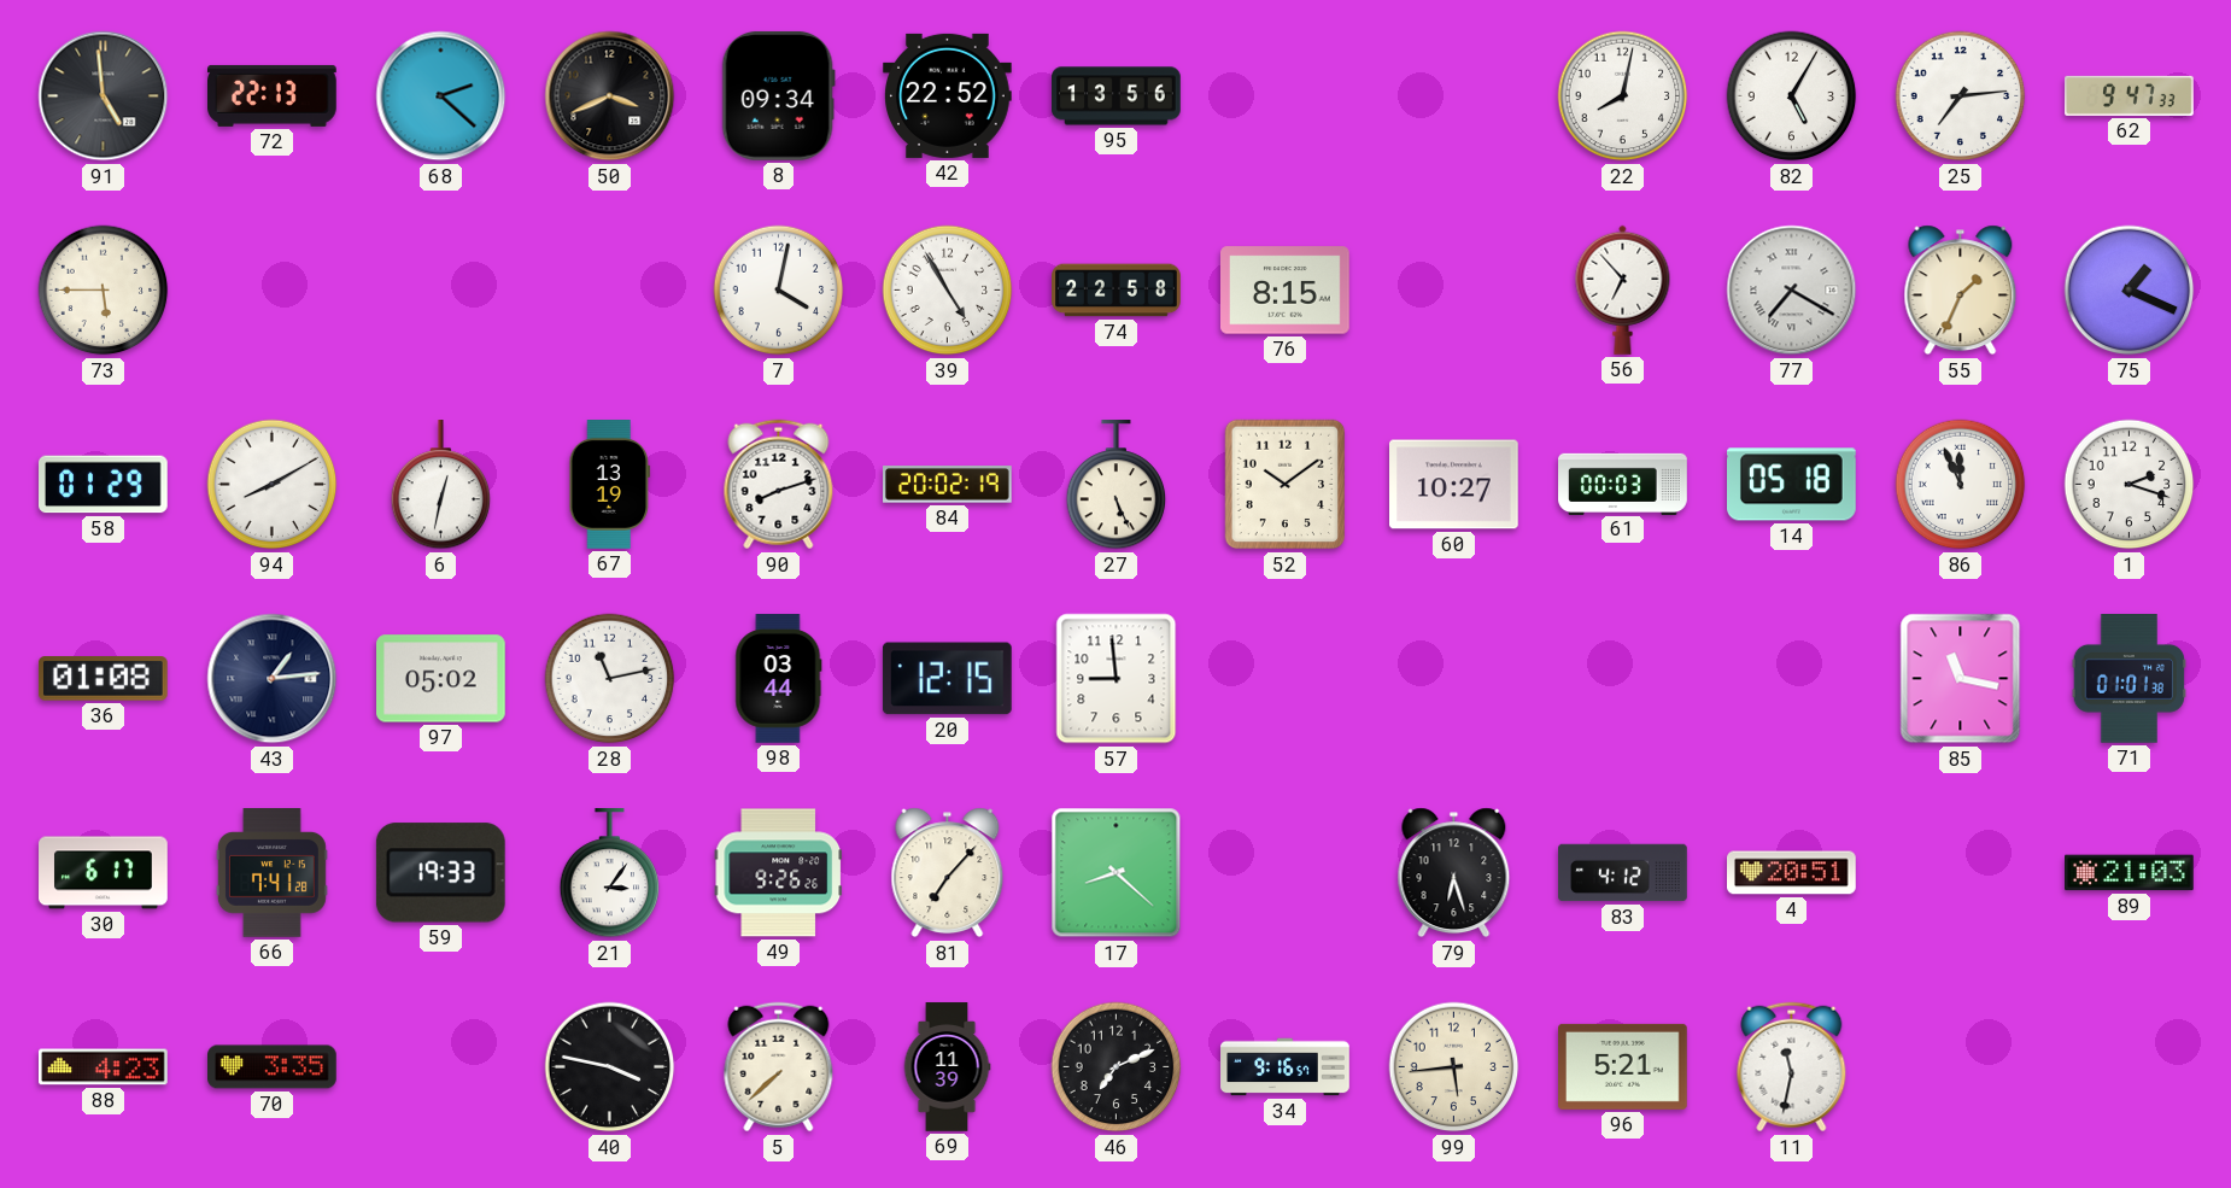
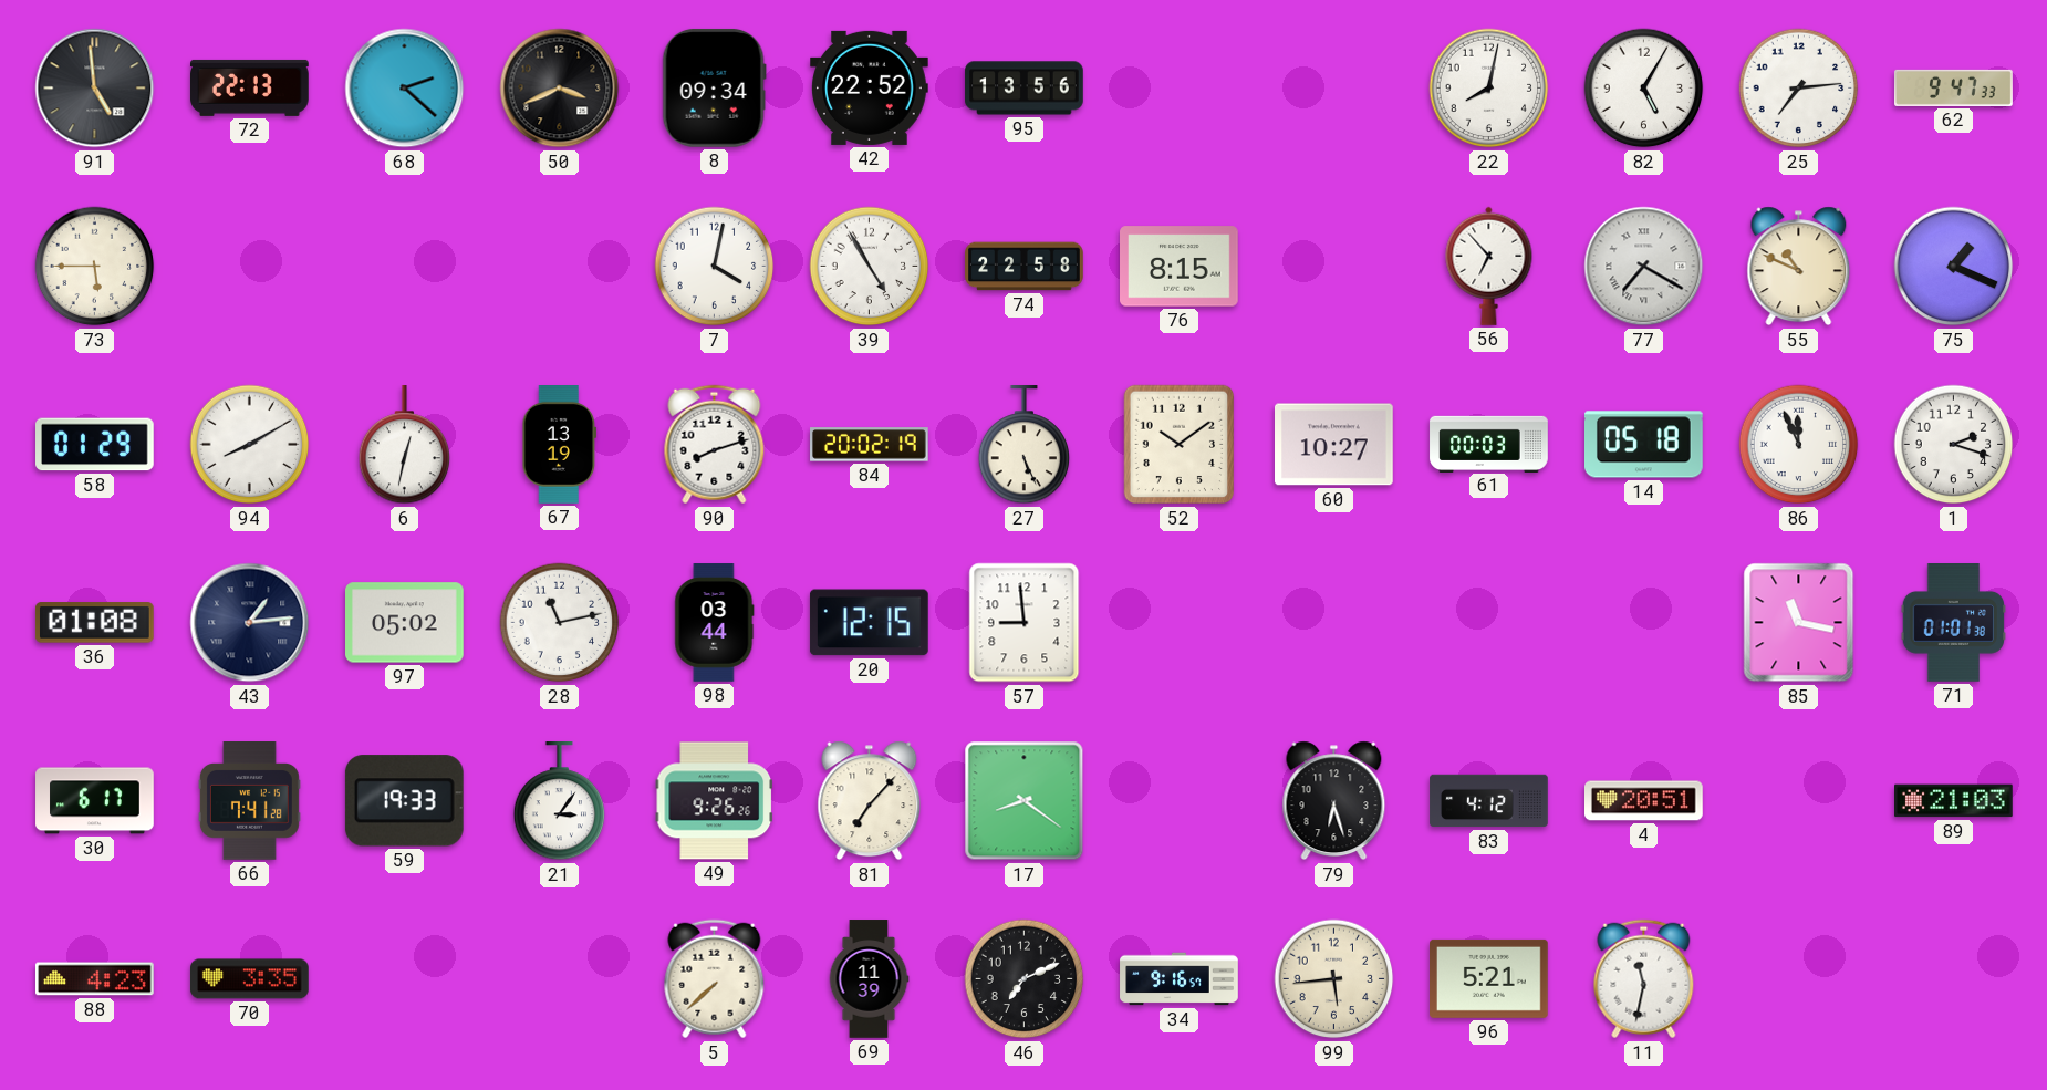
55: 1:34 -> 10:49
17: 8:22 -> 8:21
40: 3:47 -> none
